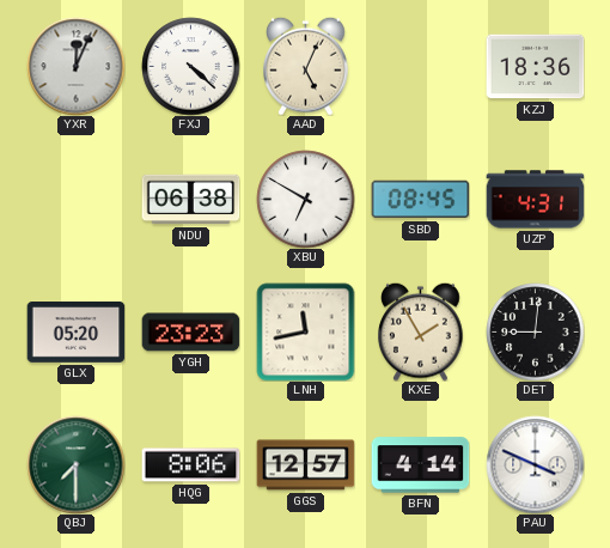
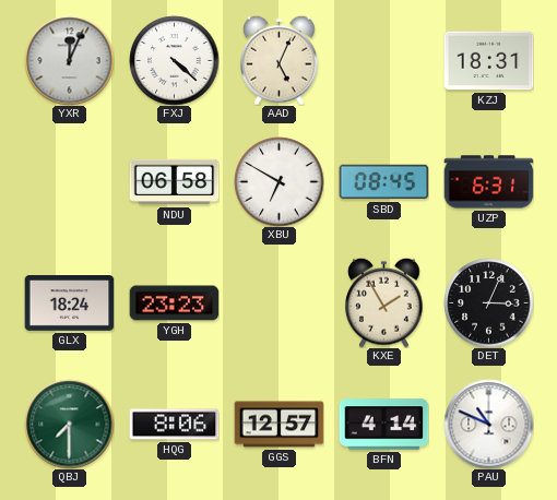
KZJ: 18:36 -> 18:31
NDU: 06:38 -> 06:58
UZP: 4:31 -> 6:31
GLX: 05:20 -> 18:24
LNH: 11:43 -> none
DET: 9:01 -> 3:04
PAU: 3:49 -> 10:49
